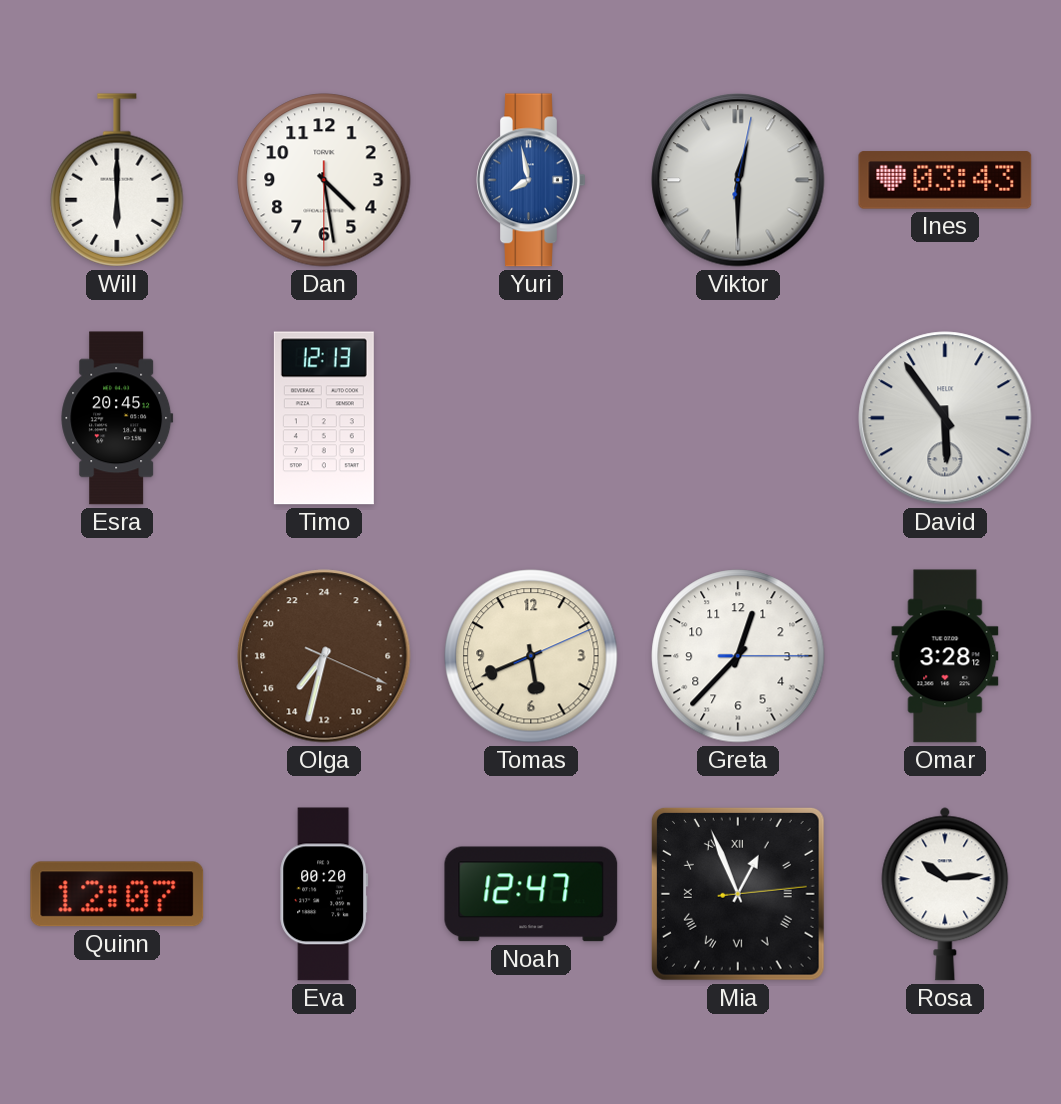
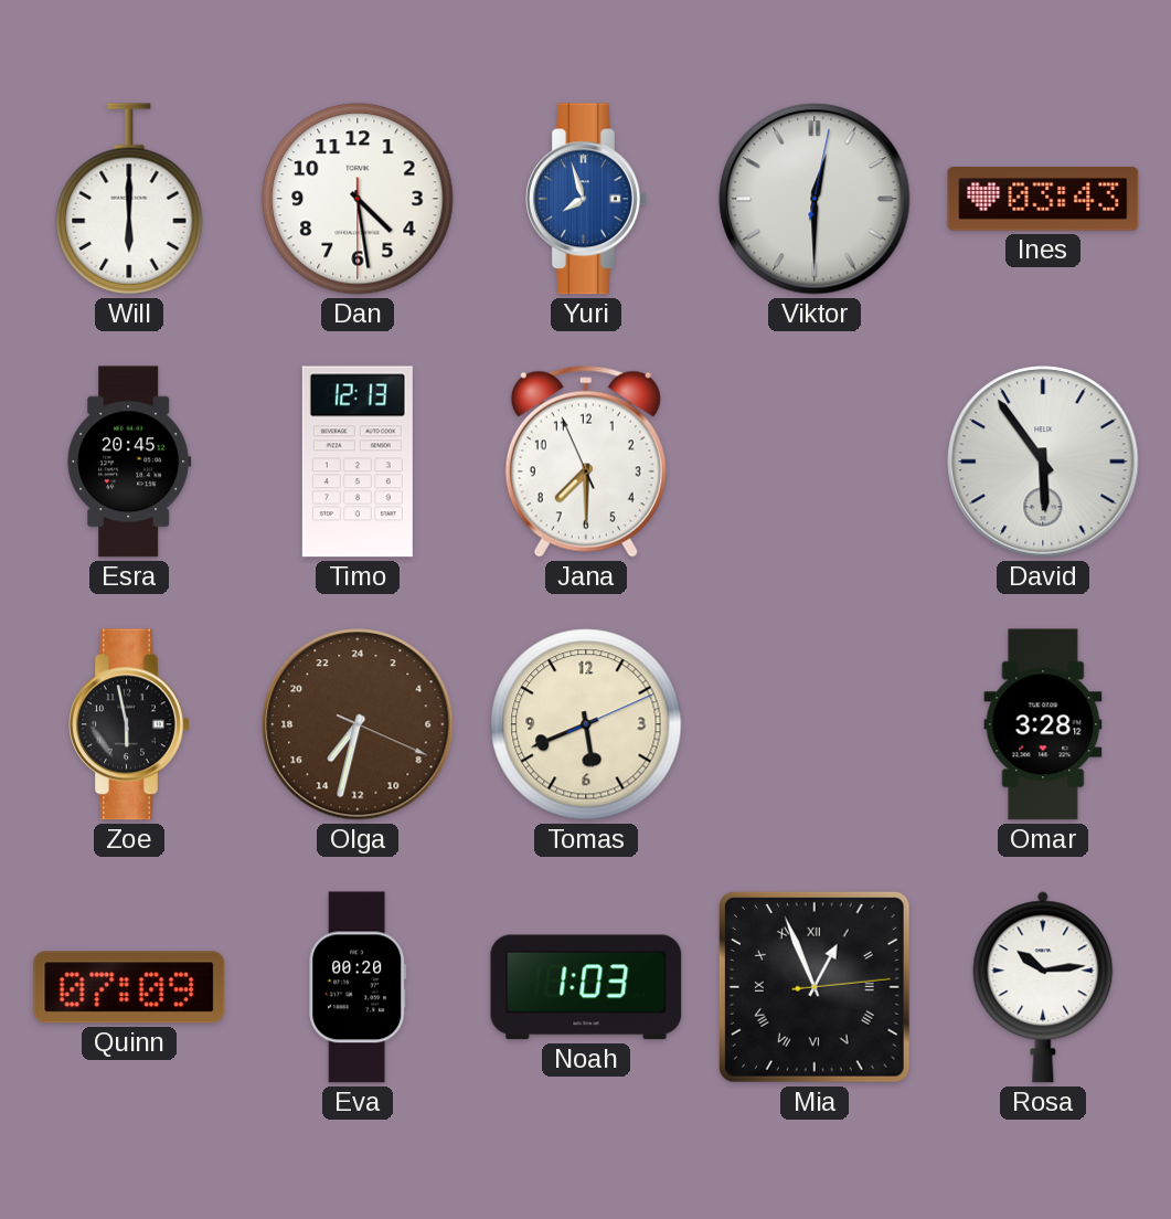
Yuri: 7:58 -> 7:57
Jana: none -> 7:29
Zoe: none -> 5:58
Greta: 12:37 -> none
Quinn: 12:07 -> 07:09
Noah: 12:47 -> 1:03
